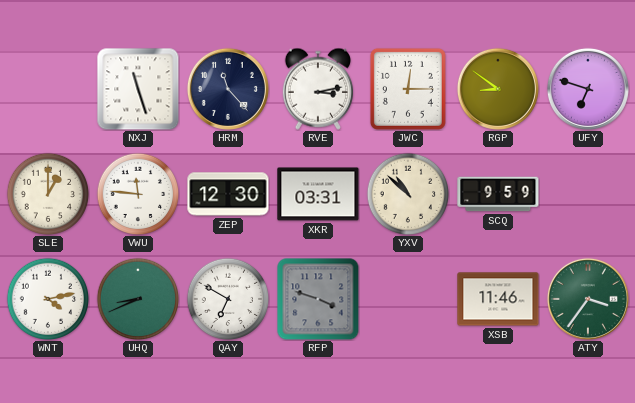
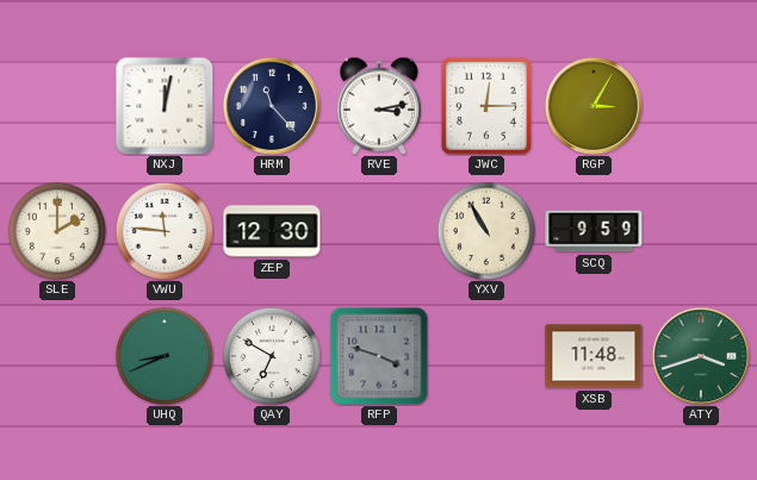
NXJ: 11:27 -> 12:02
RGP: 8:51 -> 3:05
UFY: 6:48 -> none
SLE: 1:00 -> 2:00
XKR: 03:31 -> none
YXV: 10:52 -> 10:55
WNT: 4:13 -> none
XSB: 11:46 -> 11:48
ATY: 3:36 -> 3:42
